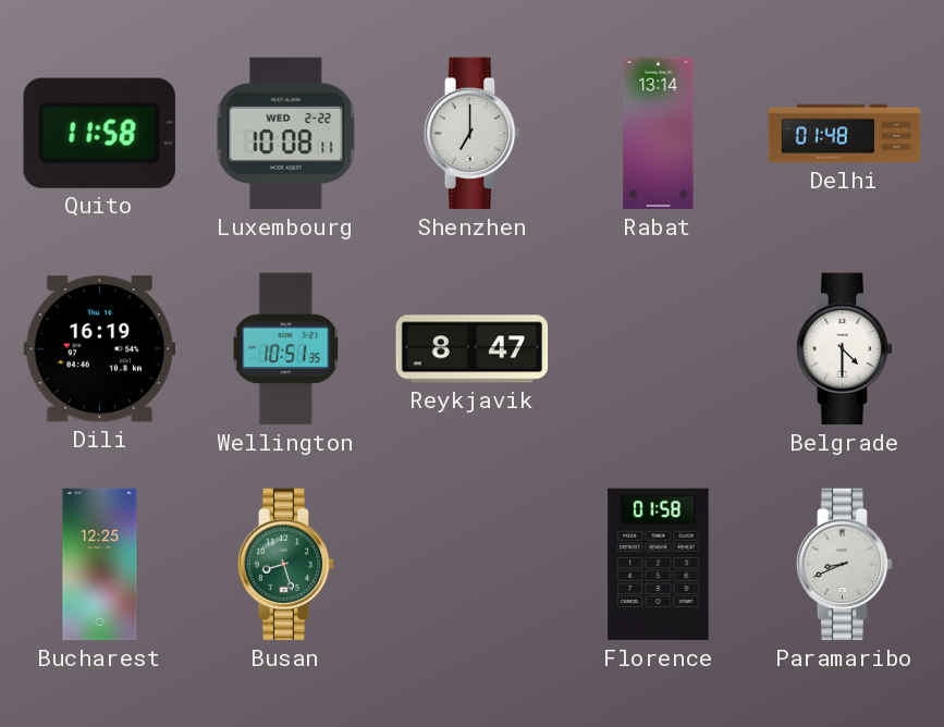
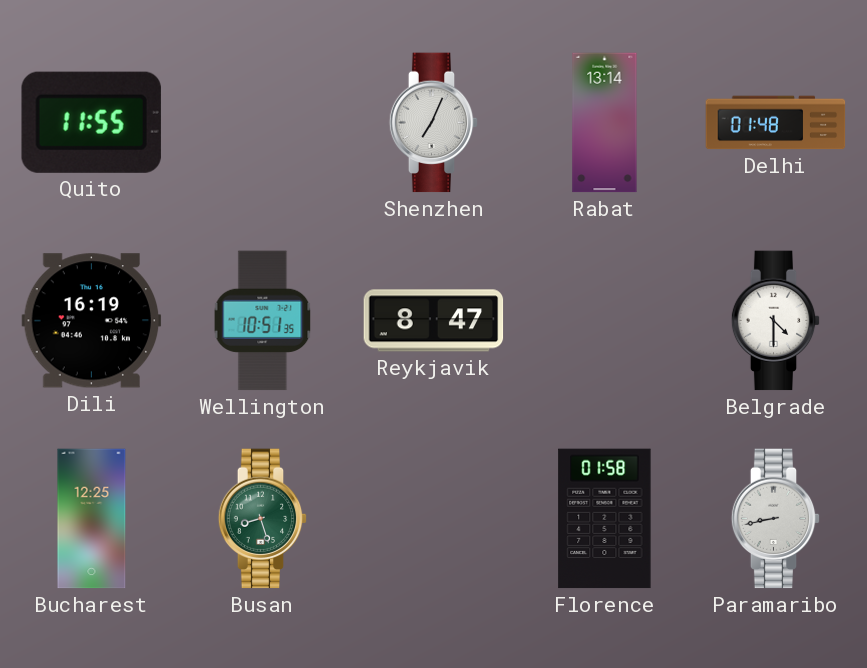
Quito: 11:58 -> 11:55
Luxembourg: 10:08 -> none
Shenzhen: 7:00 -> 7:04
Paramaribo: 8:41 -> 8:43
